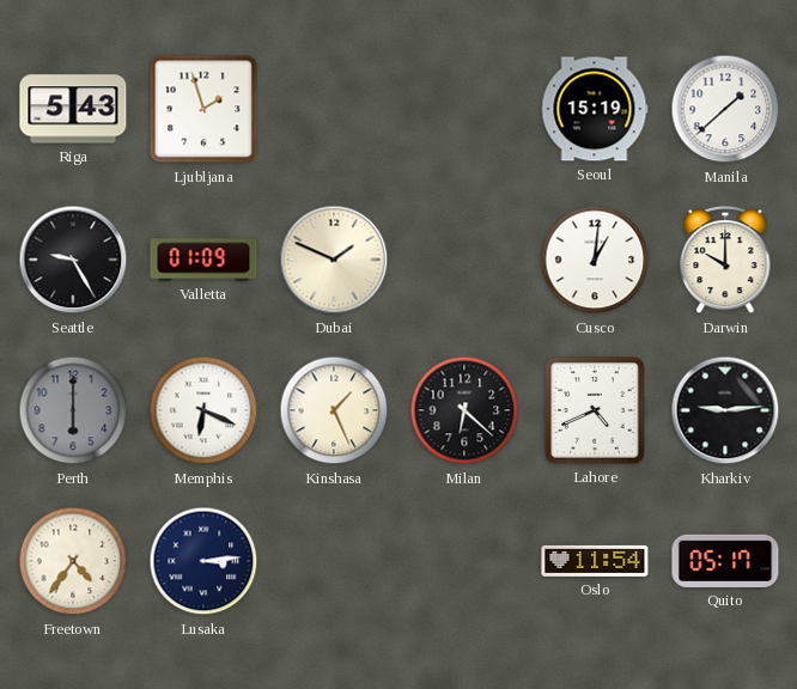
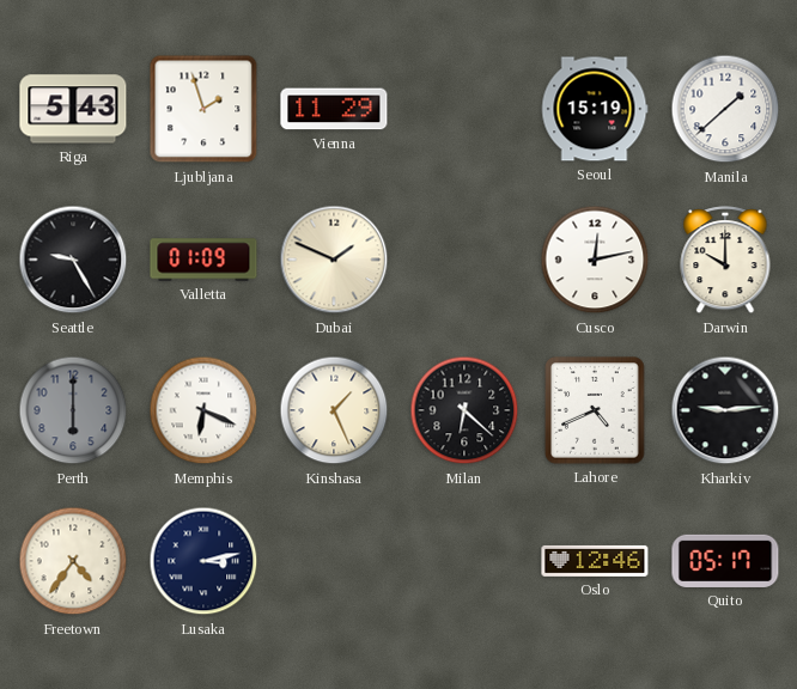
Vienna: none -> 11:29
Cusco: 1:01 -> 12:13
Lusaka: 3:14 -> 3:13
Oslo: 11:54 -> 12:46
